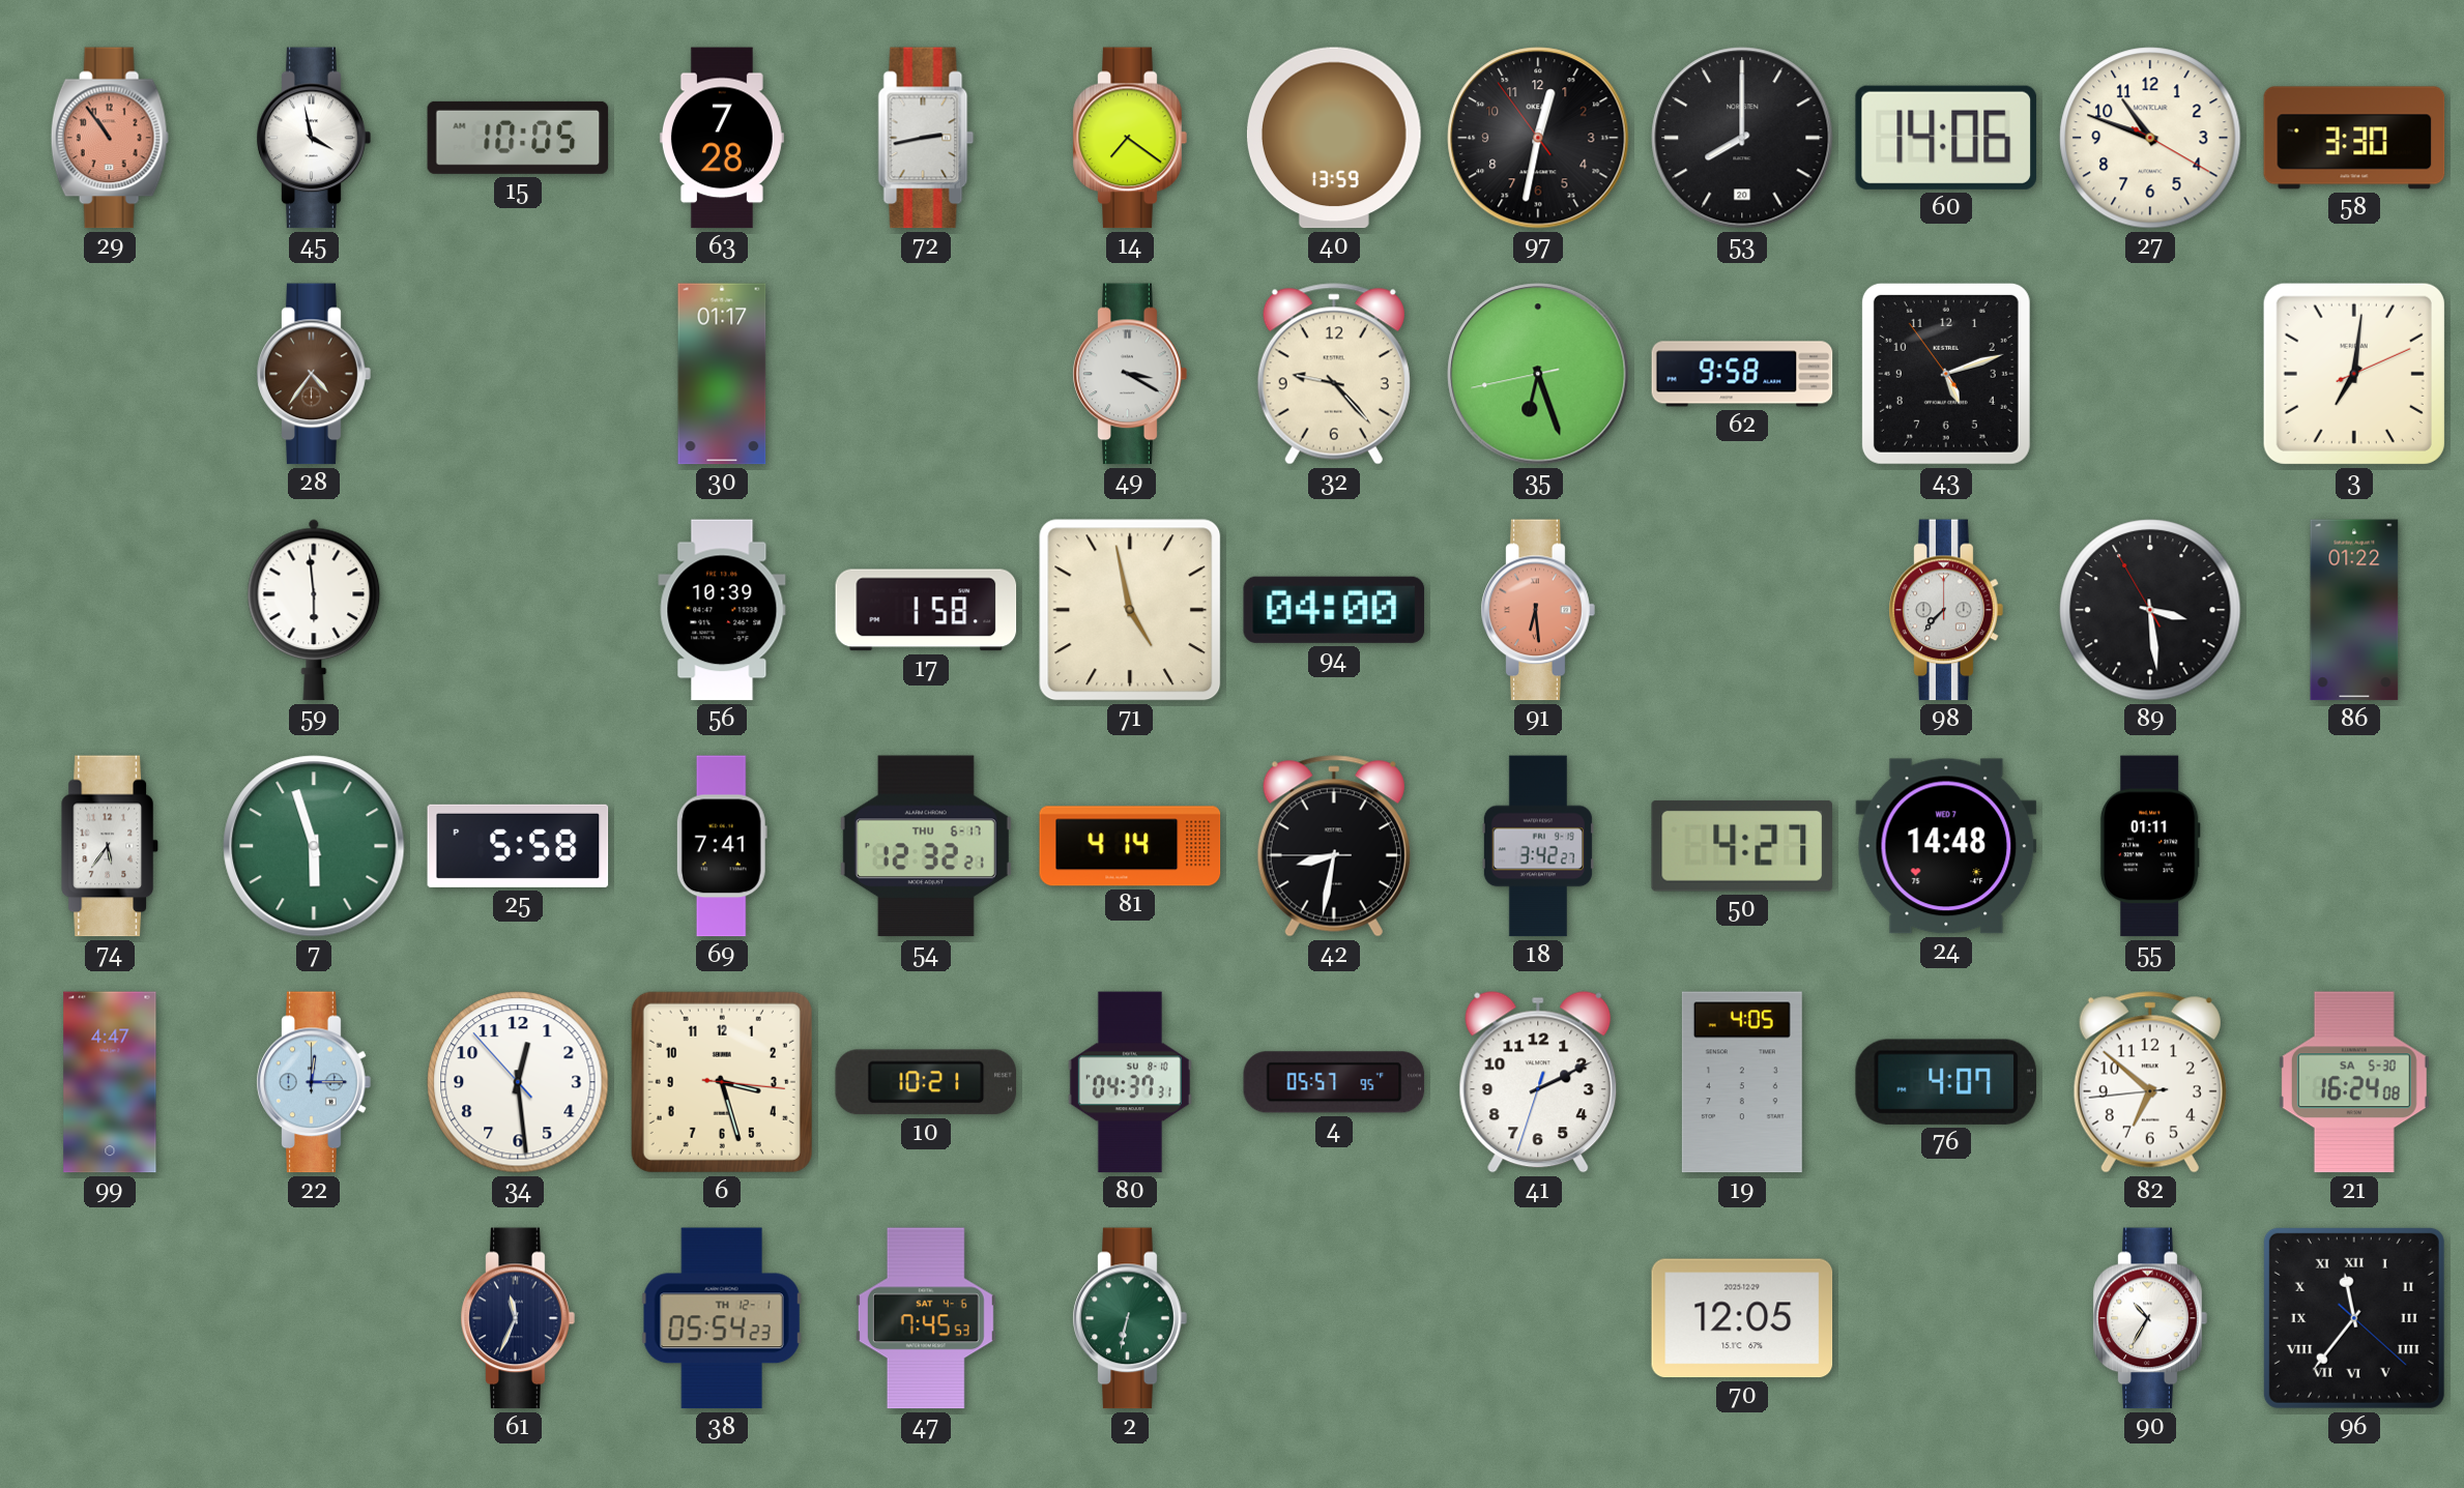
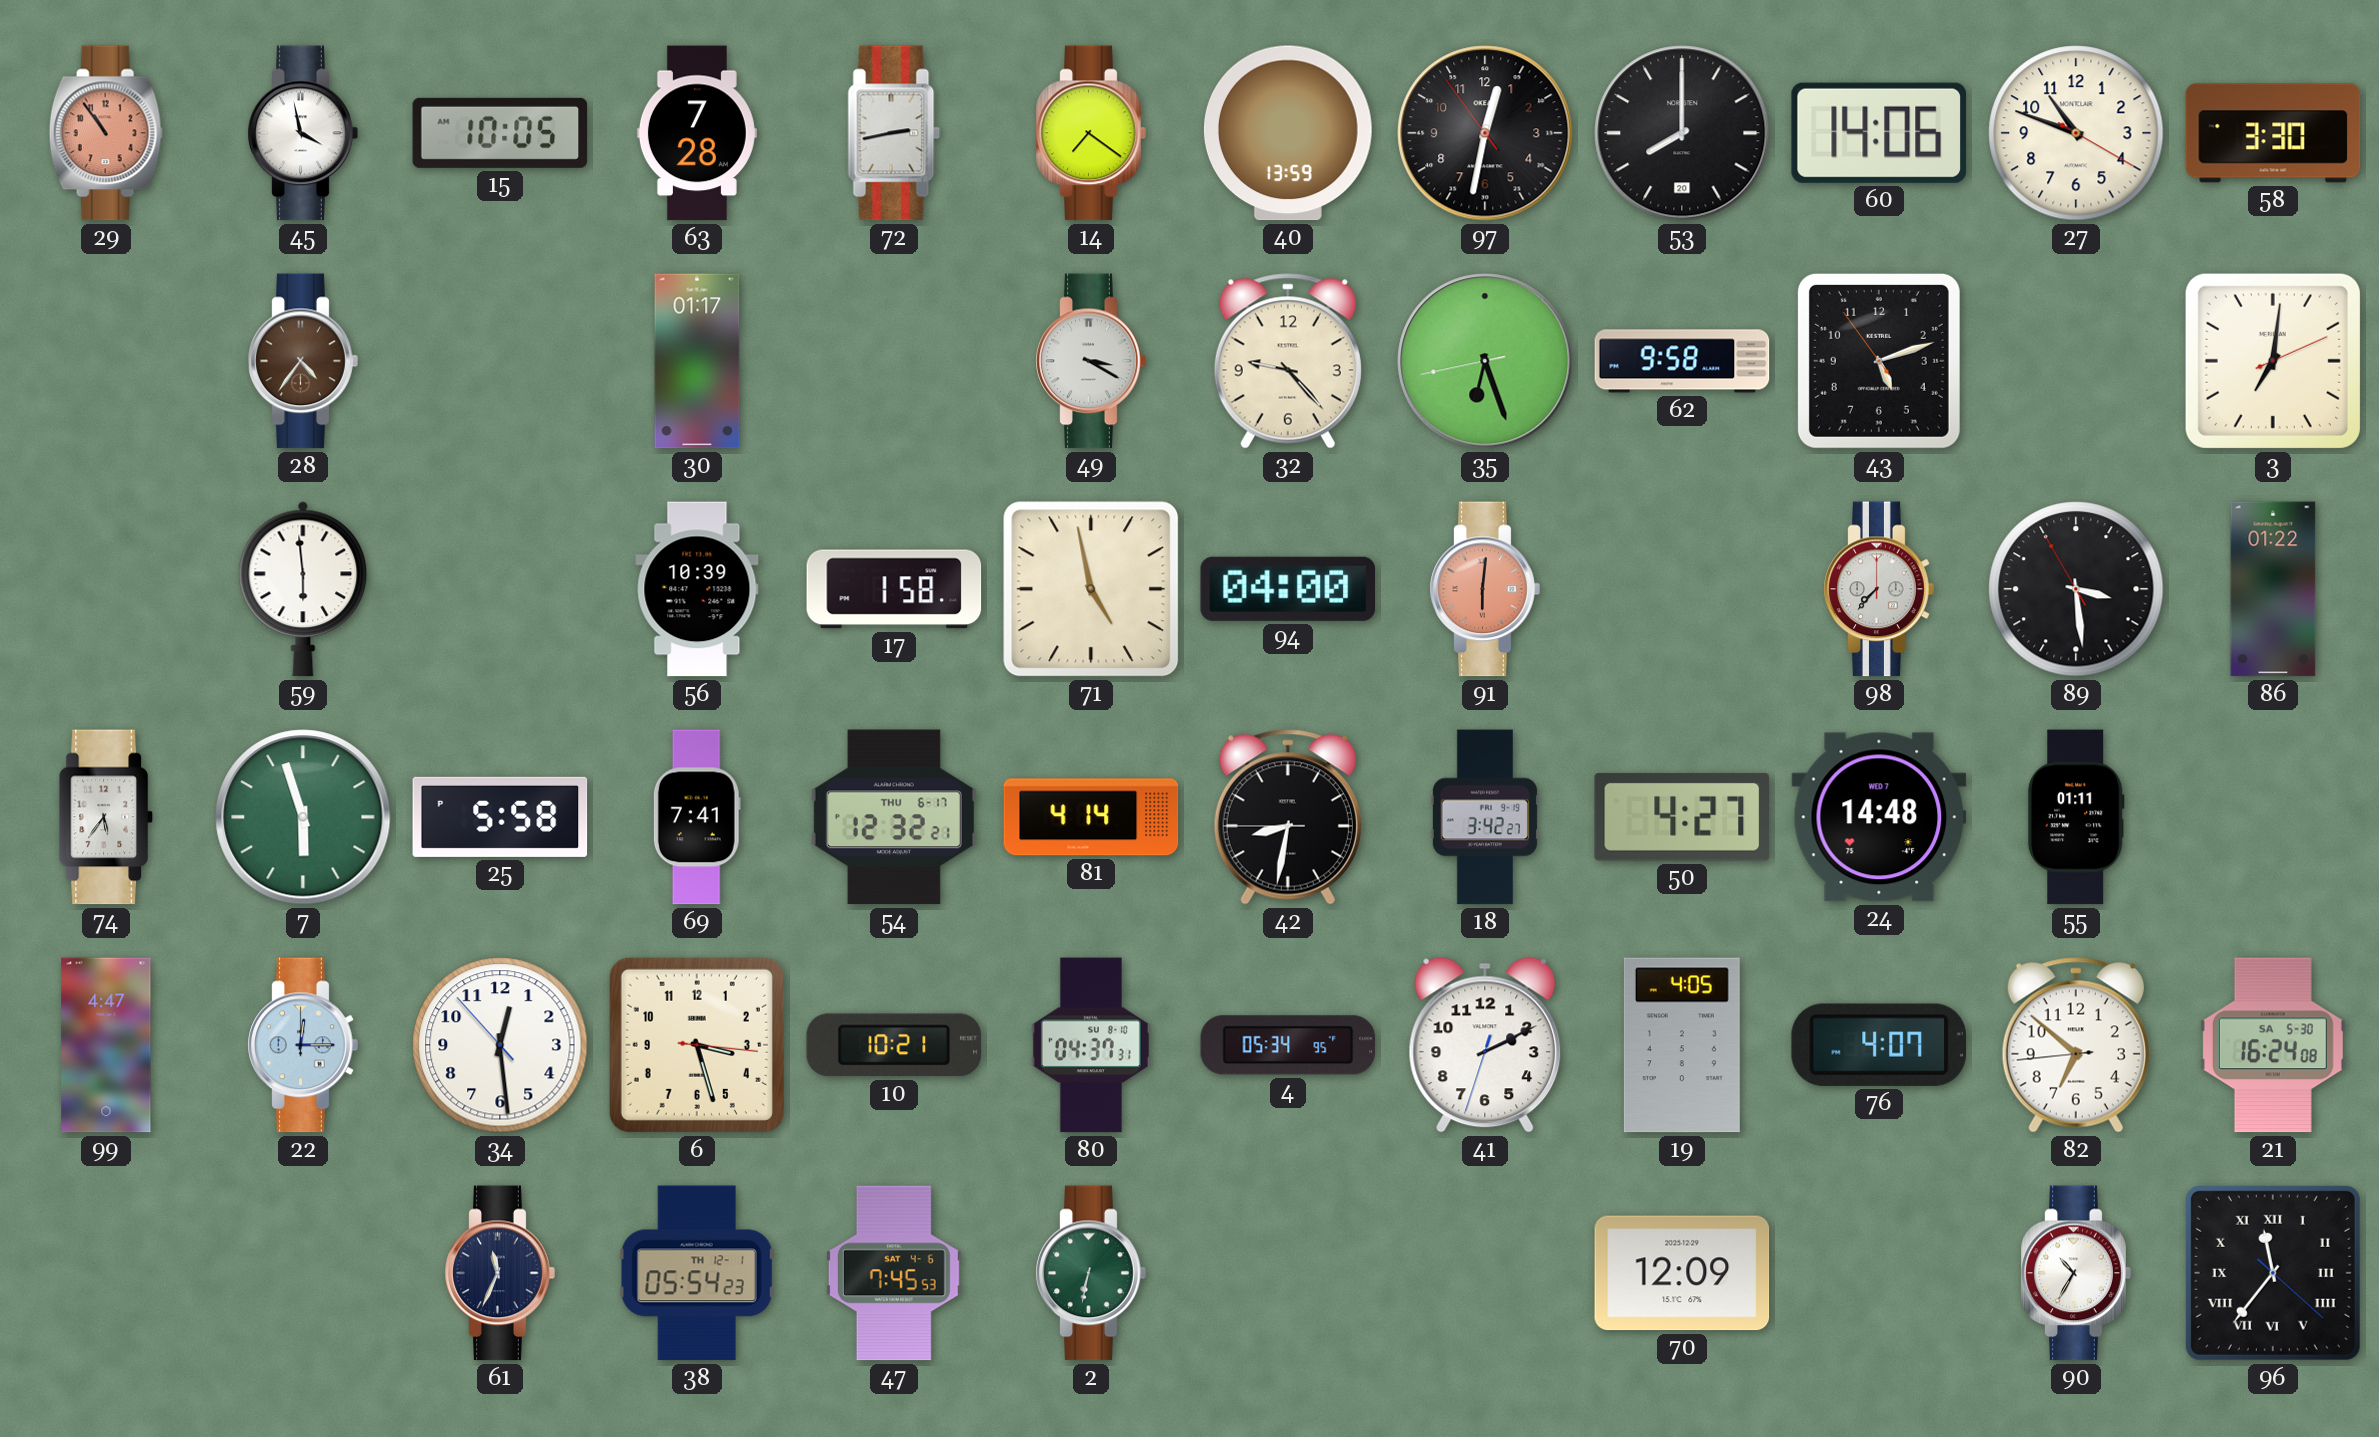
91: 6:29 -> 6:01
4: 05:57 -> 05:34
70: 12:05 -> 12:09
